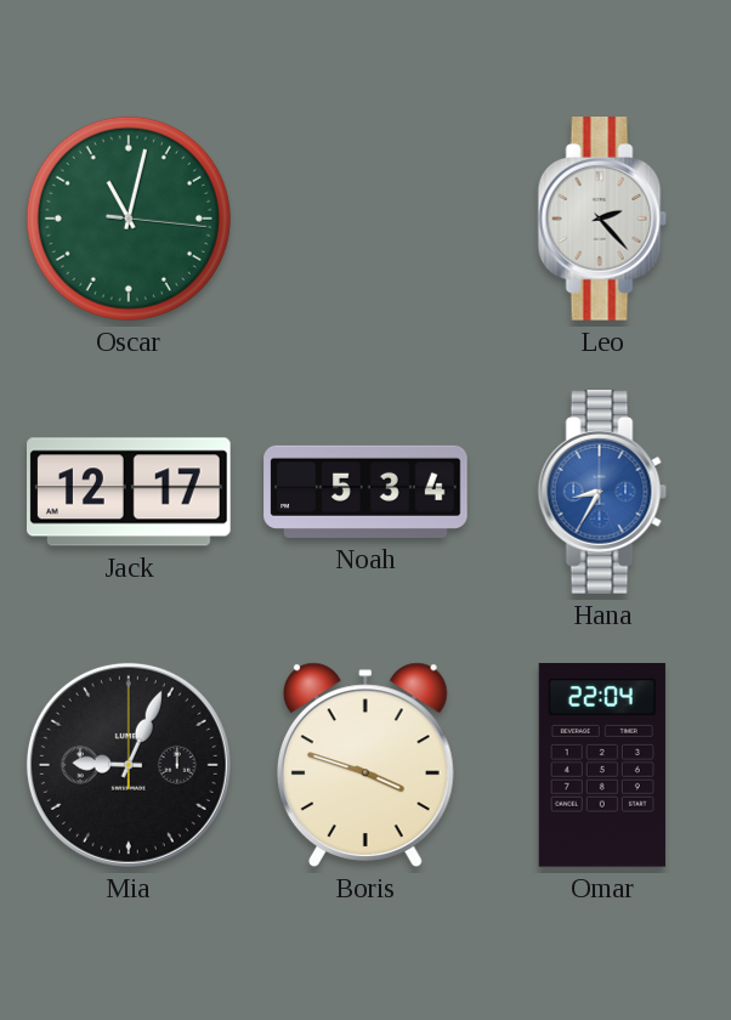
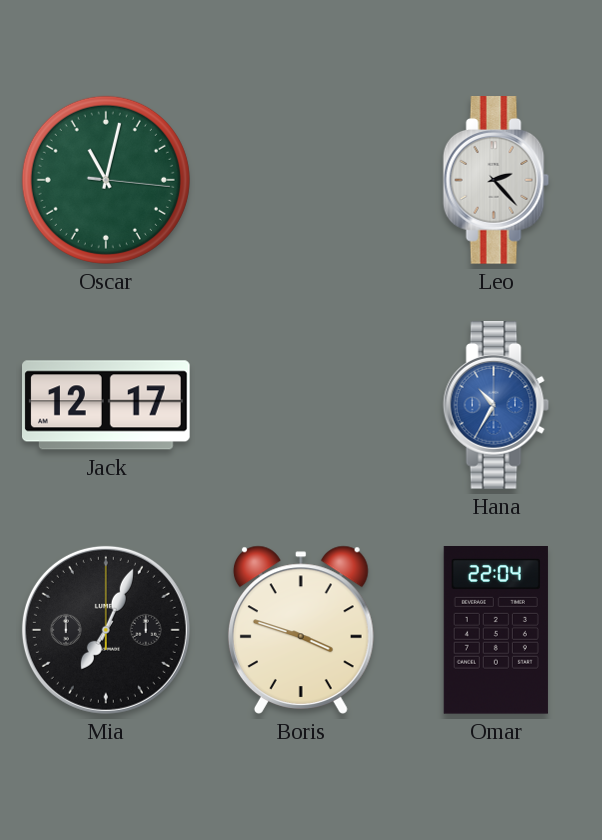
Noah: 5:34 -> none
Hana: 8:35 -> 10:35
Mia: 9:04 -> 7:04
